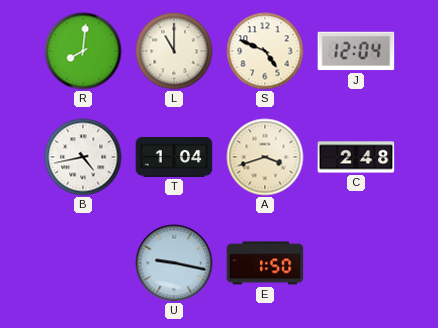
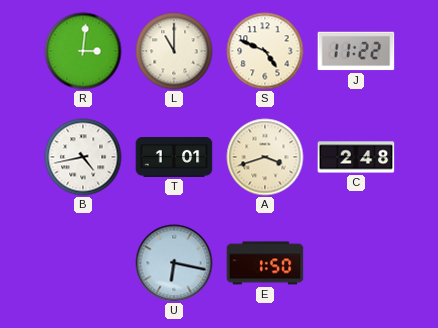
R: 8:01 -> 3:01
J: 12:04 -> 11:22
T: 1:04 -> 1:01
U: 9:17 -> 6:17
